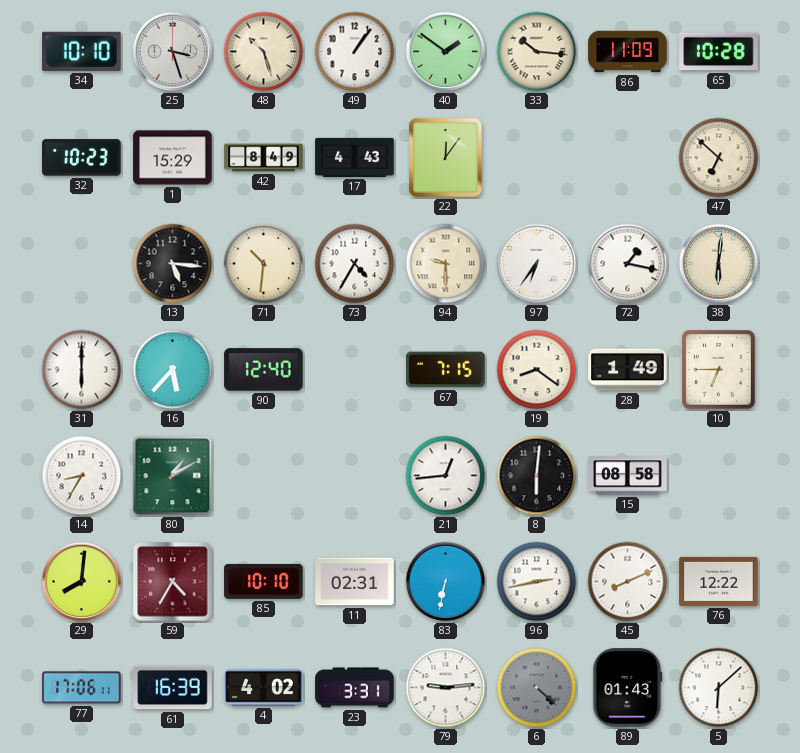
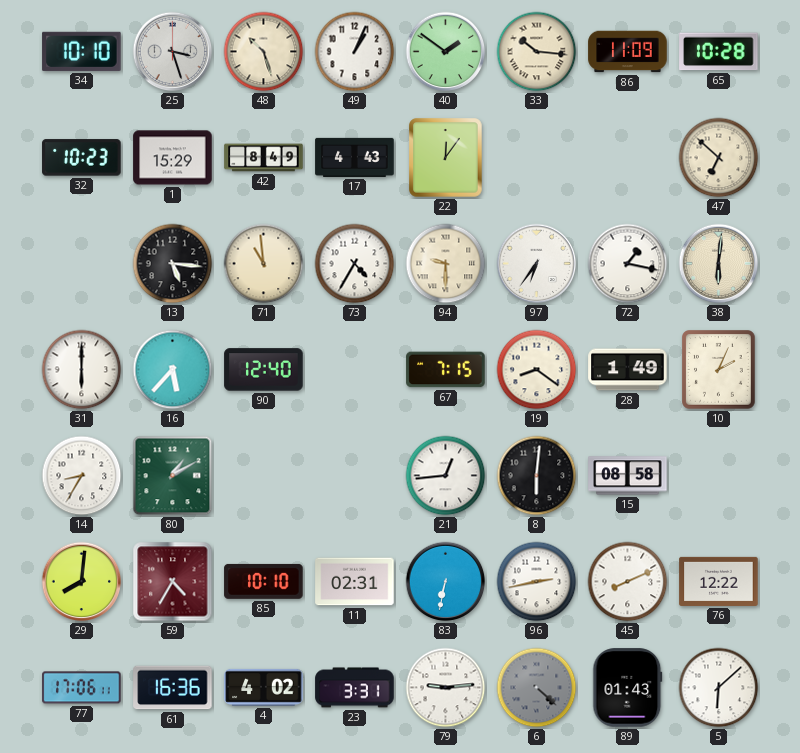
49: 1:06 -> 1:04
71: 10:31 -> 10:59
10: 6:45 -> 2:04
61: 16:39 -> 16:36
